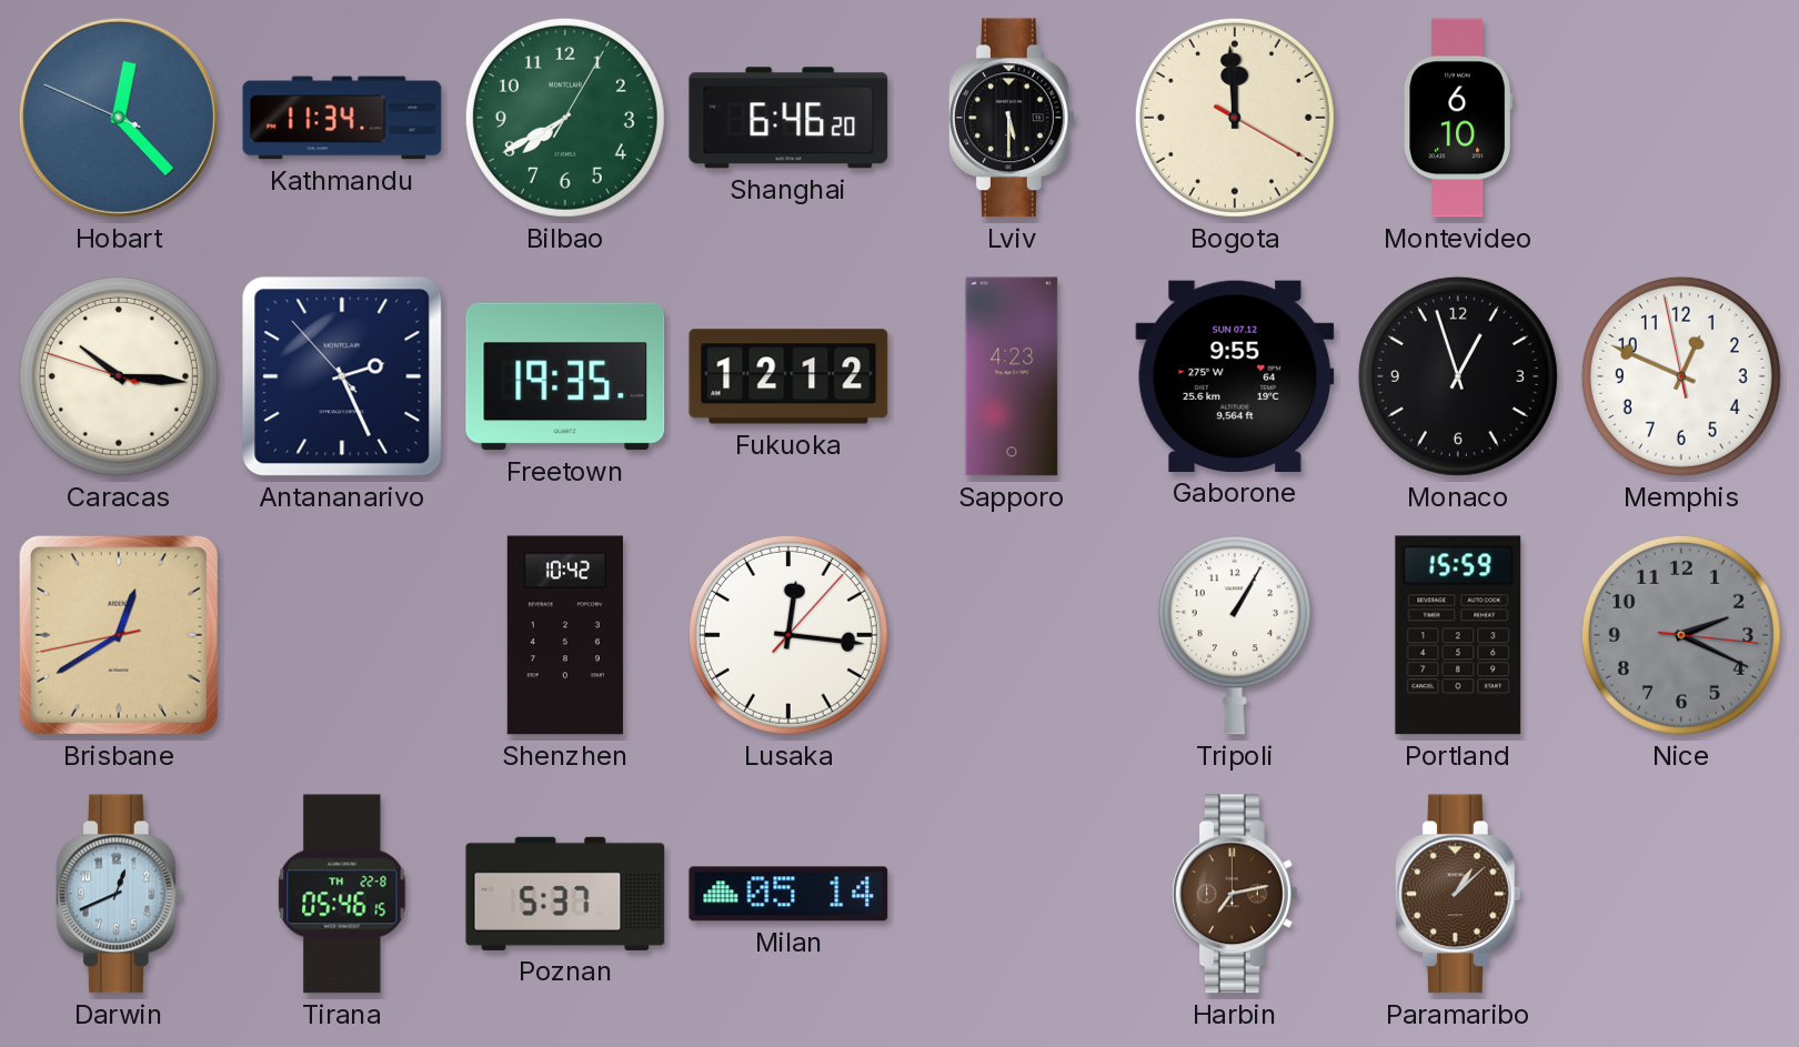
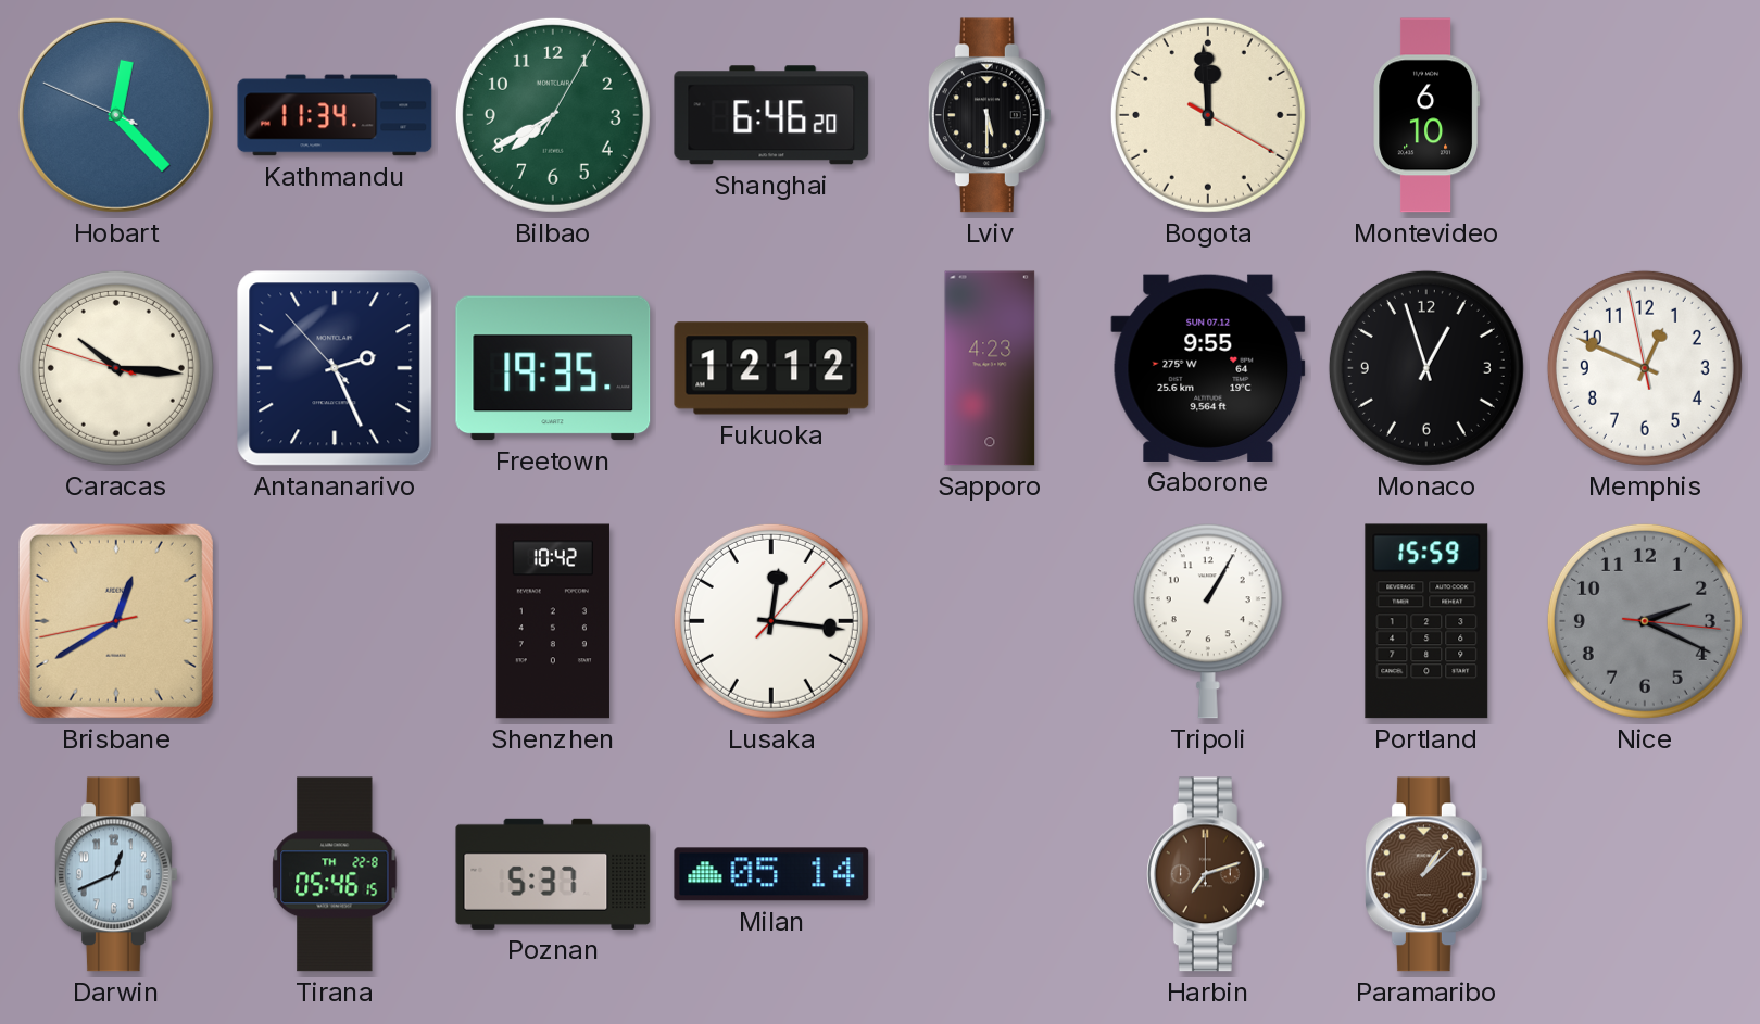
Harbin: 7:13 -> 7:12
